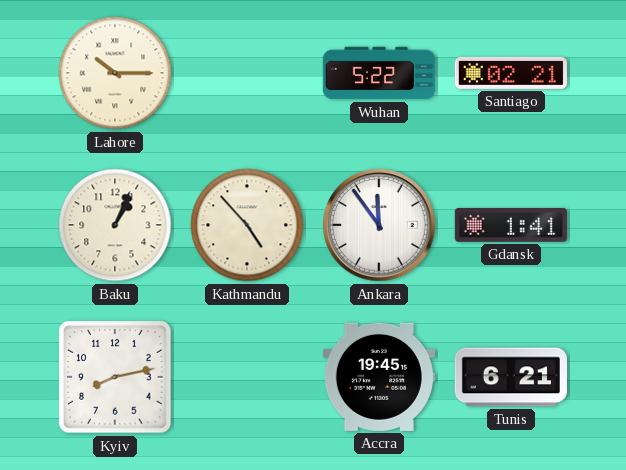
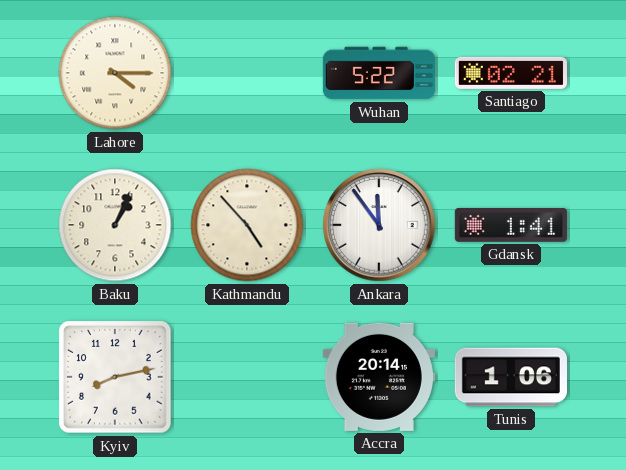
Lahore: 10:15 -> 4:15
Accra: 19:45 -> 20:14
Tunis: 6:21 -> 1:06
